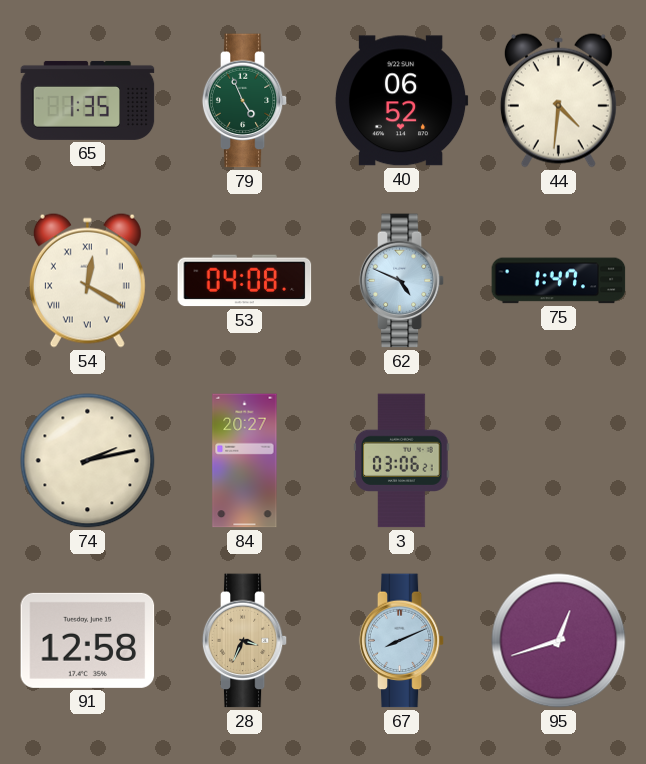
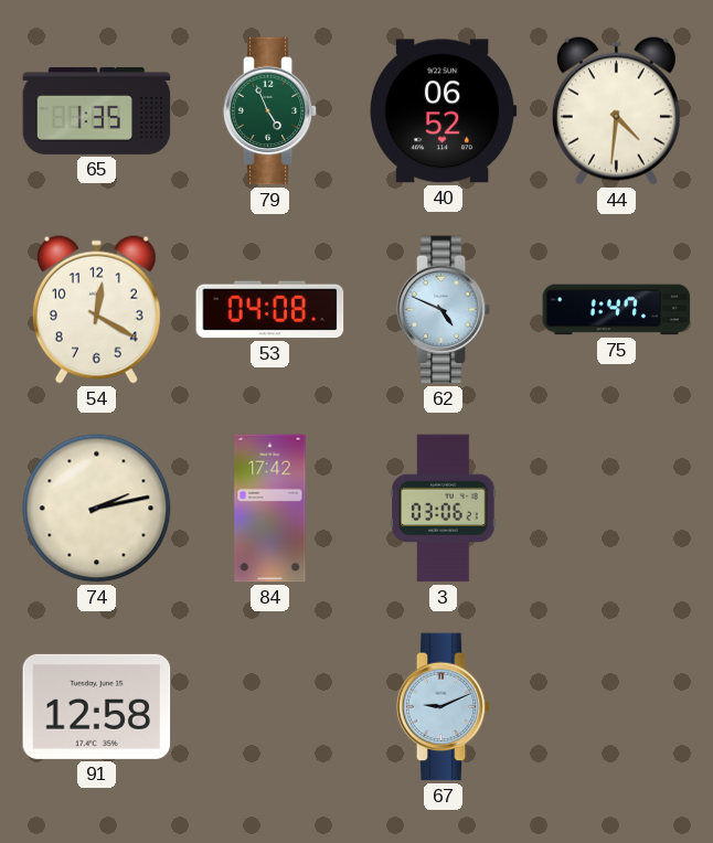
54 numerals: Roman -> Arabic
84: 20:27 -> 17:42
28: 3:34 -> none
67: 8:11 -> 9:11
95: 12:42 -> none
